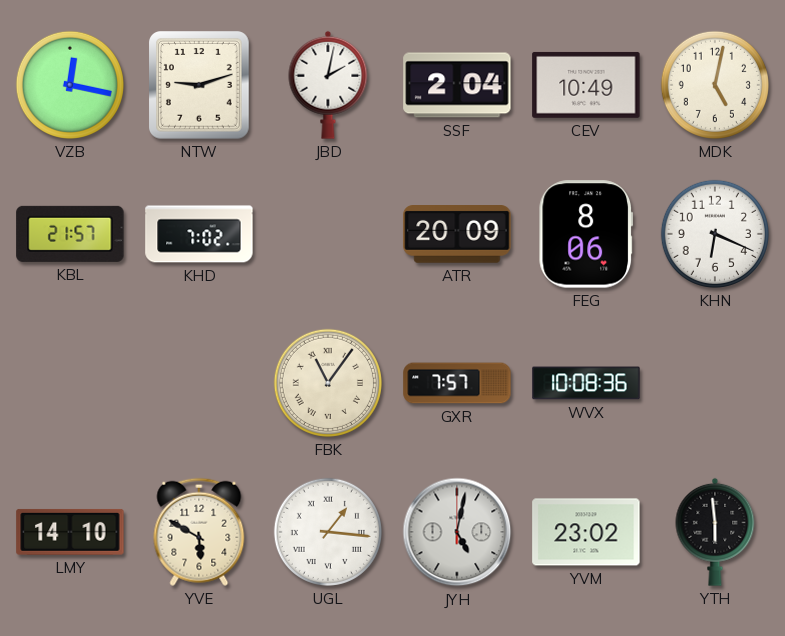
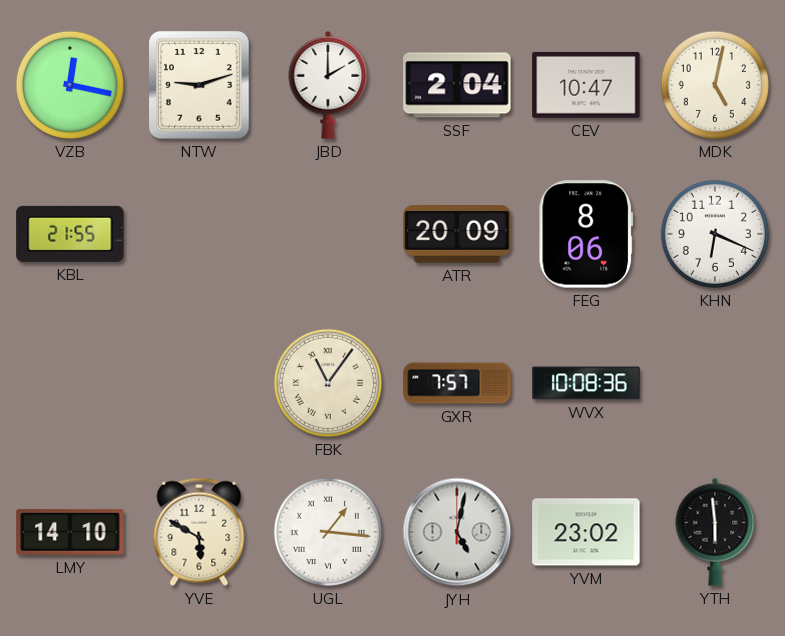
JBD: 2:02 -> 2:00
CEV: 10:49 -> 10:47
KBL: 21:57 -> 21:55
KHD: 7:02 -> none
